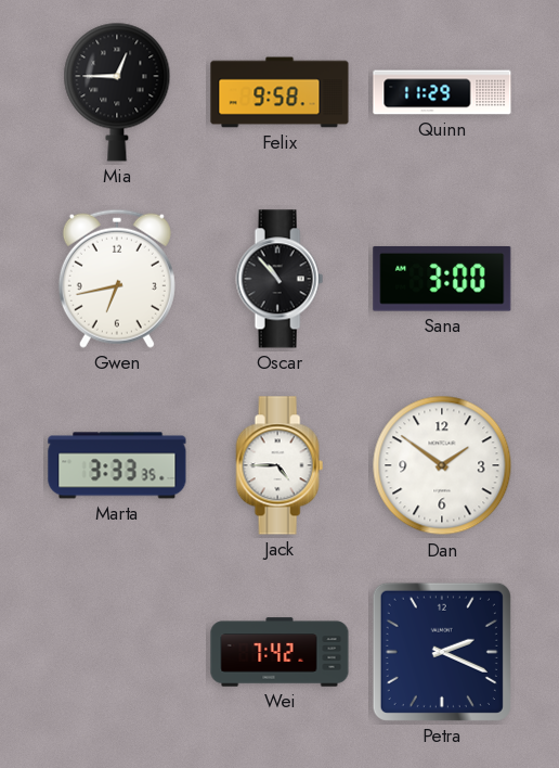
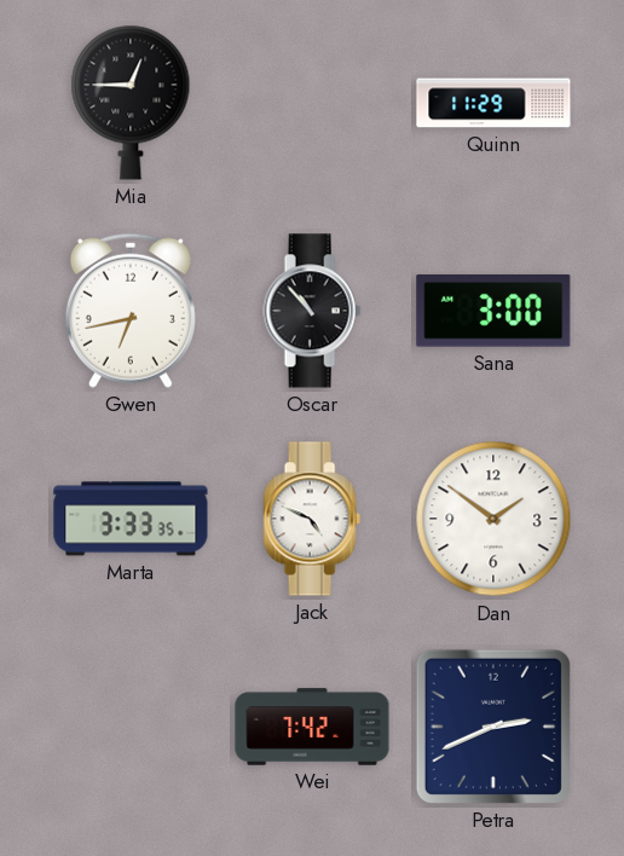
Felix: 9:58 -> none
Jack: 4:45 -> 4:49
Petra: 2:19 -> 2:41
